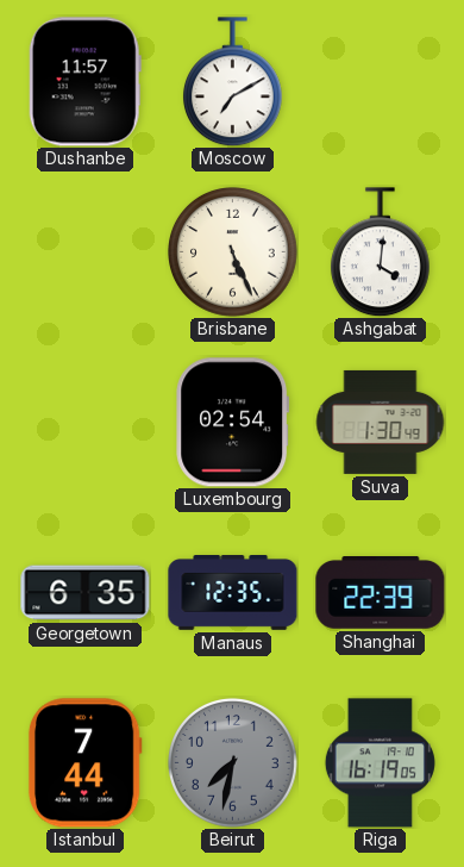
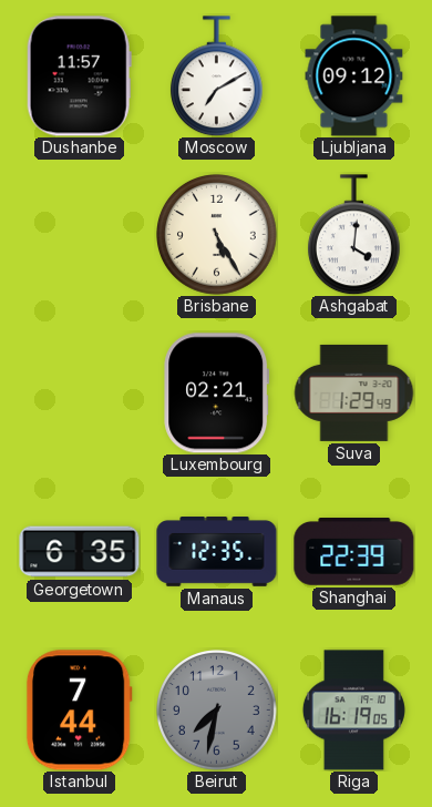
Ljubljana: none -> 09:12
Brisbane: 5:26 -> 5:25
Luxembourg: 02:54 -> 02:21
Suva: 1:30 -> 1:29
